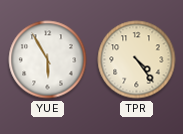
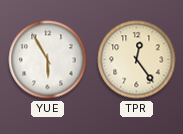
TPR: 4:24 -> 12:24
